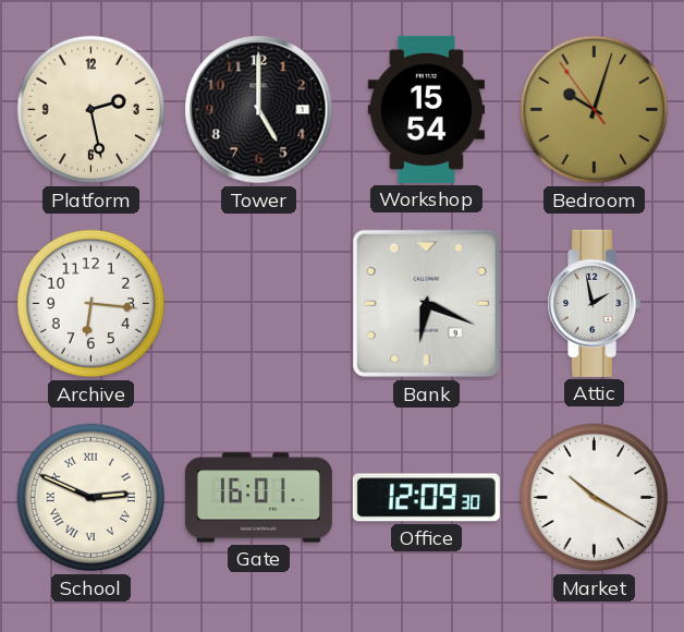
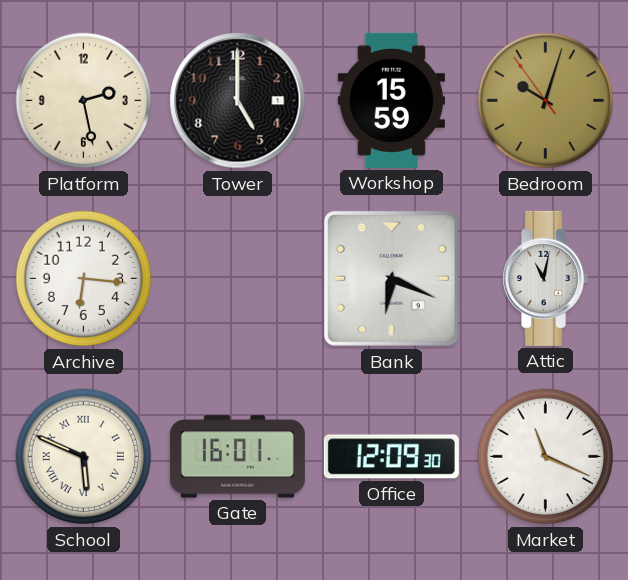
Workshop: 15:54 -> 15:59
Attic: 1:58 -> 11:02
School: 2:49 -> 5:49
Market: 10:20 -> 11:19
